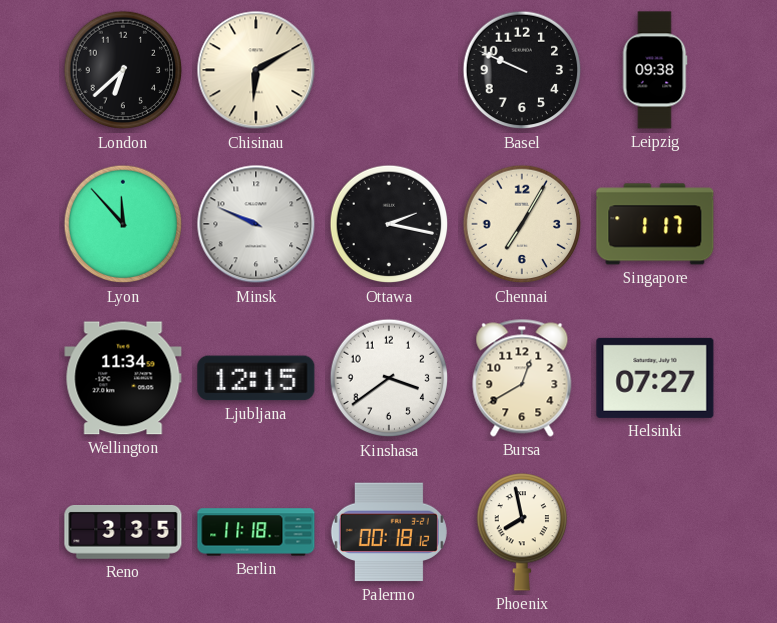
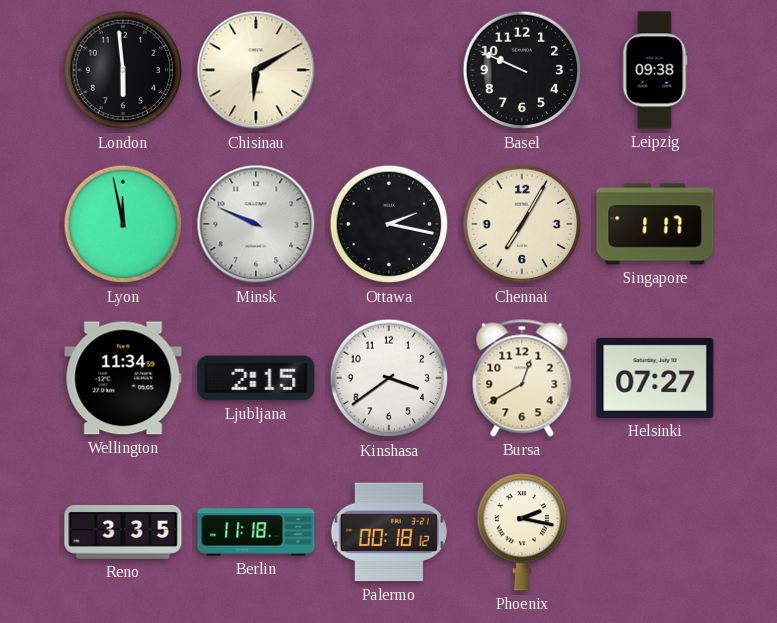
London: 6:38 -> 5:59
Lyon: 11:53 -> 11:58
Ljubljana: 12:15 -> 2:15
Phoenix: 7:58 -> 2:17
